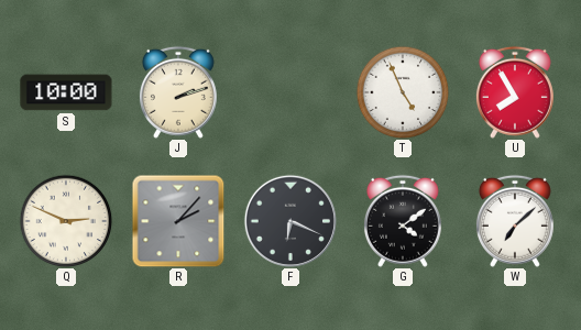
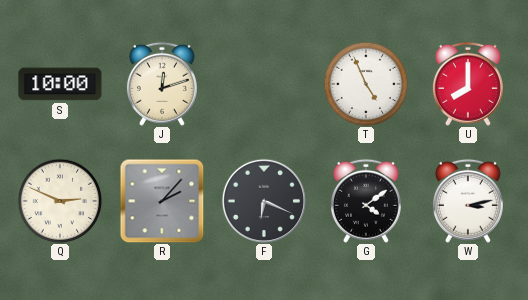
J: 2:12 -> 12:12
U: 7:55 -> 8:00
W: 7:08 -> 3:13
